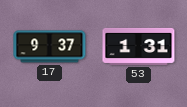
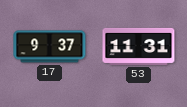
53: 1:31 -> 11:31
